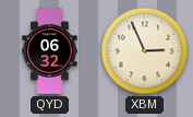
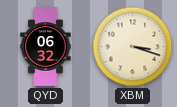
XBM: 2:56 -> 3:18
